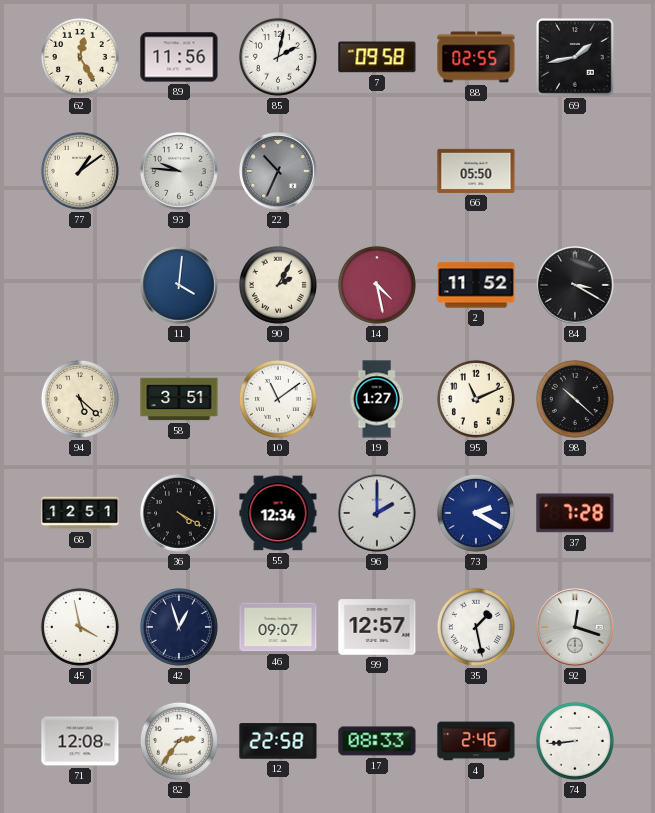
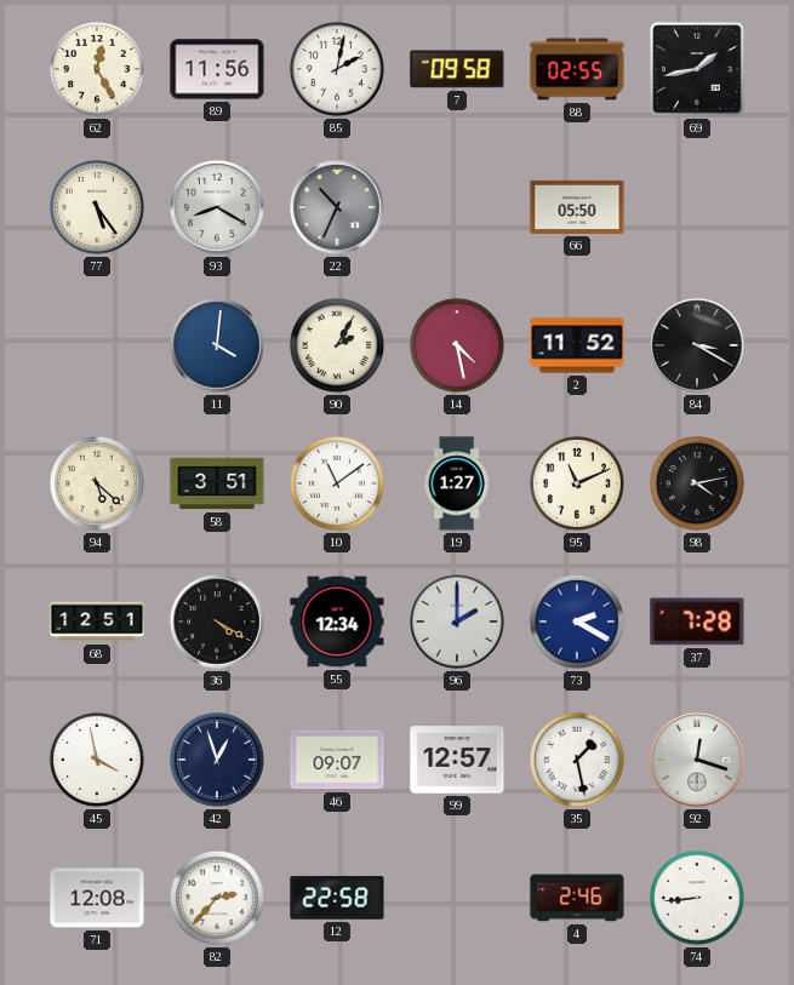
77: 1:09 -> 5:24
93: 9:46 -> 8:20
98: 10:22 -> 4:13
82: 2:36 -> 2:37
17: 08:33 -> none
